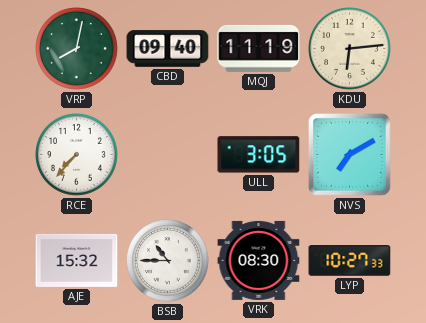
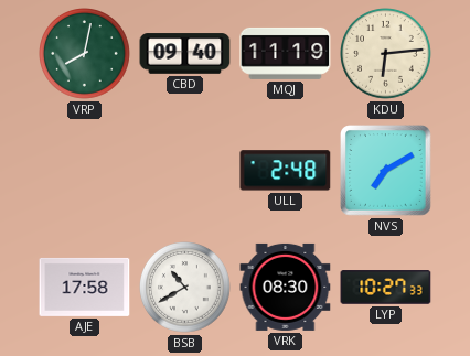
RCE: 7:37 -> none
ULL: 3:05 -> 2:48
AJE: 15:32 -> 17:58
BSB: 10:45 -> 10:40
